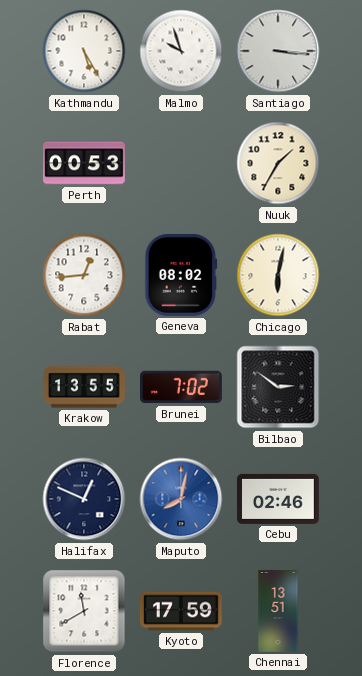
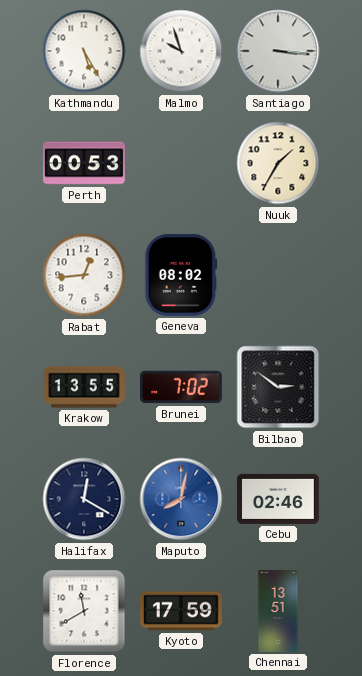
Chicago: 6:02 -> none
Halifax: 12:49 -> 12:20
